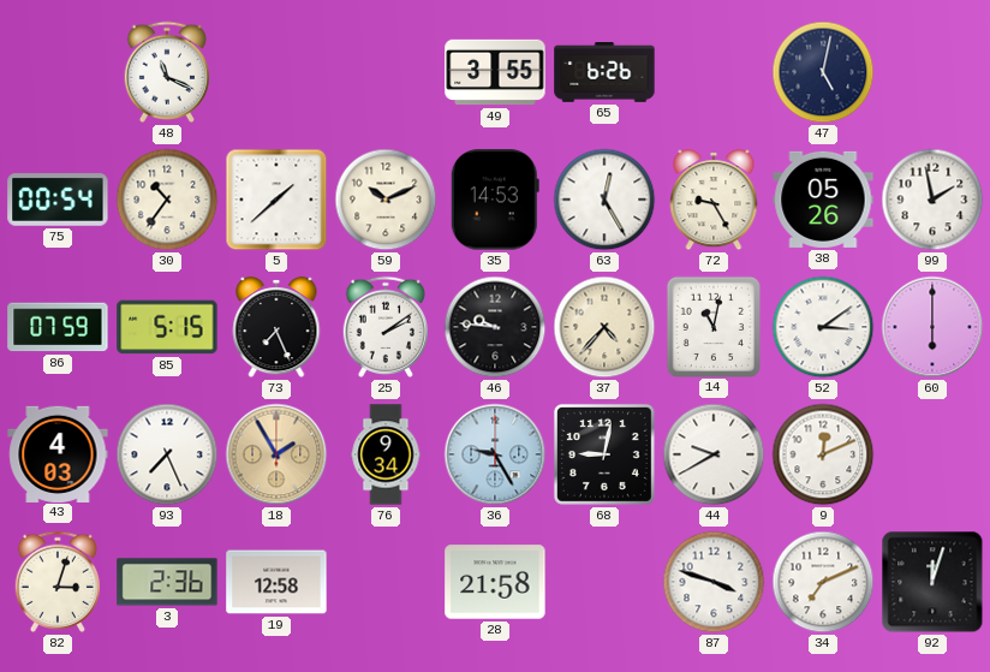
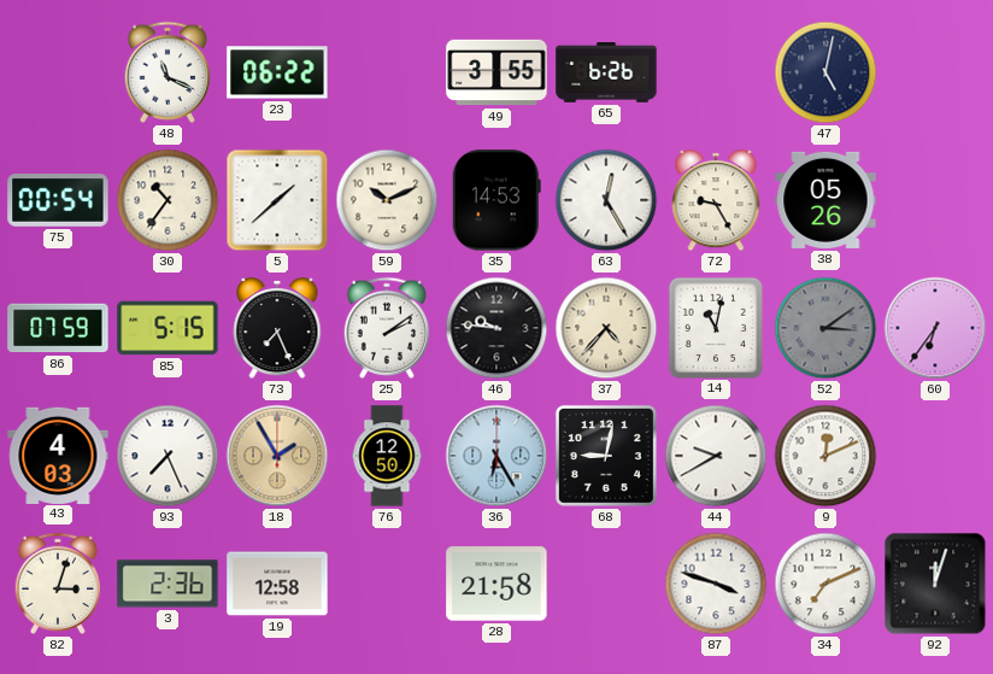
23: none -> 06:22
99: 1:58 -> none
52 dial: white -> grey
60: 6:00 -> 6:36
76: 9:34 -> 12:50
36: 9:25 -> 6:25
